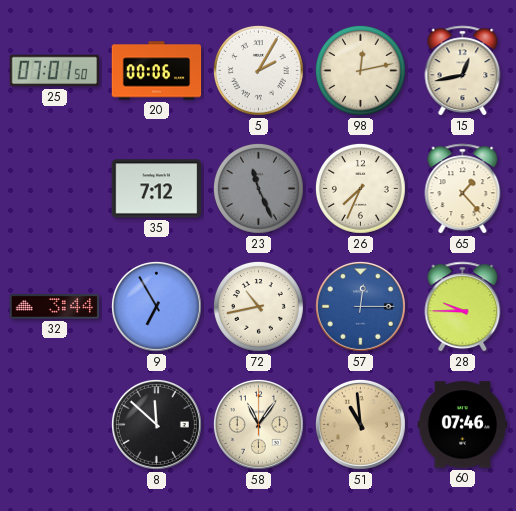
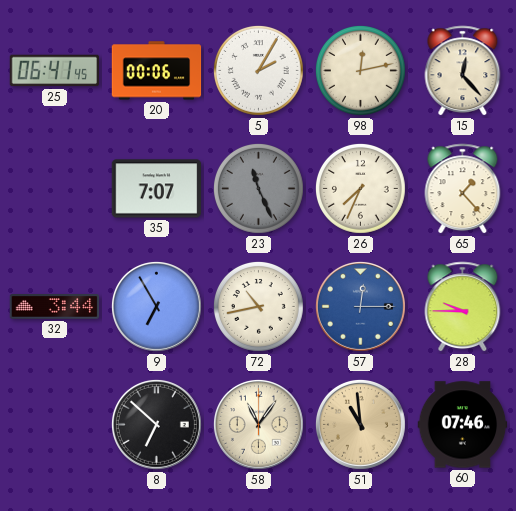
25: 07:01 -> 06:41
15: 12:43 -> 12:23
35: 7:12 -> 7:07
8: 11:52 -> 6:52
